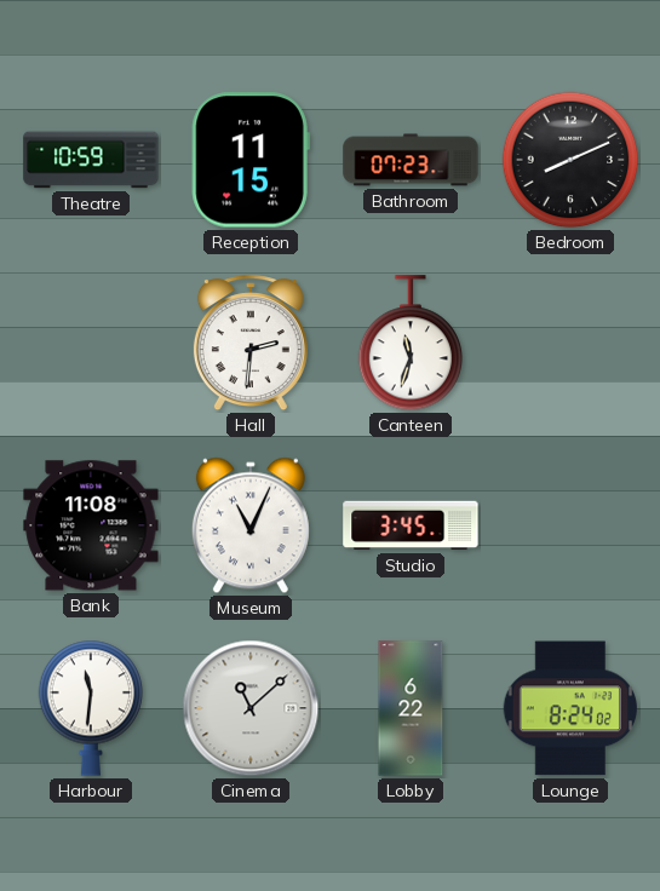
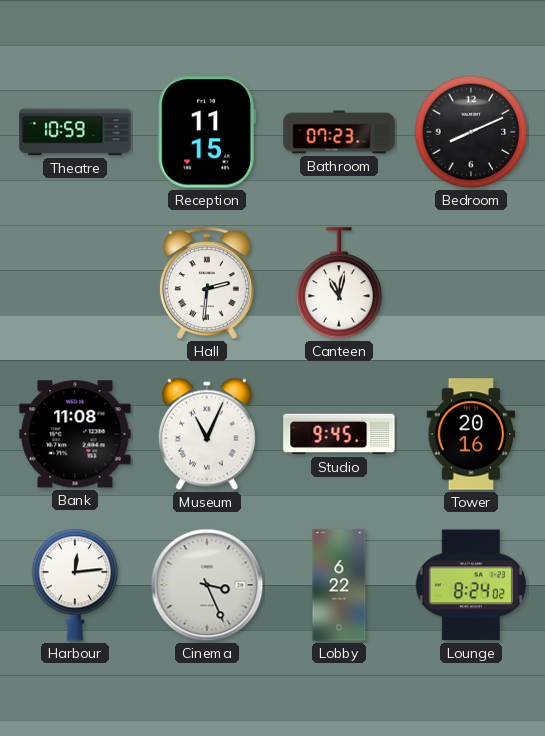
Canteen: 11:33 -> 11:02
Studio: 3:45 -> 9:45
Tower: none -> 20:16
Harbour: 11:31 -> 12:14
Cinema: 11:08 -> 3:26
